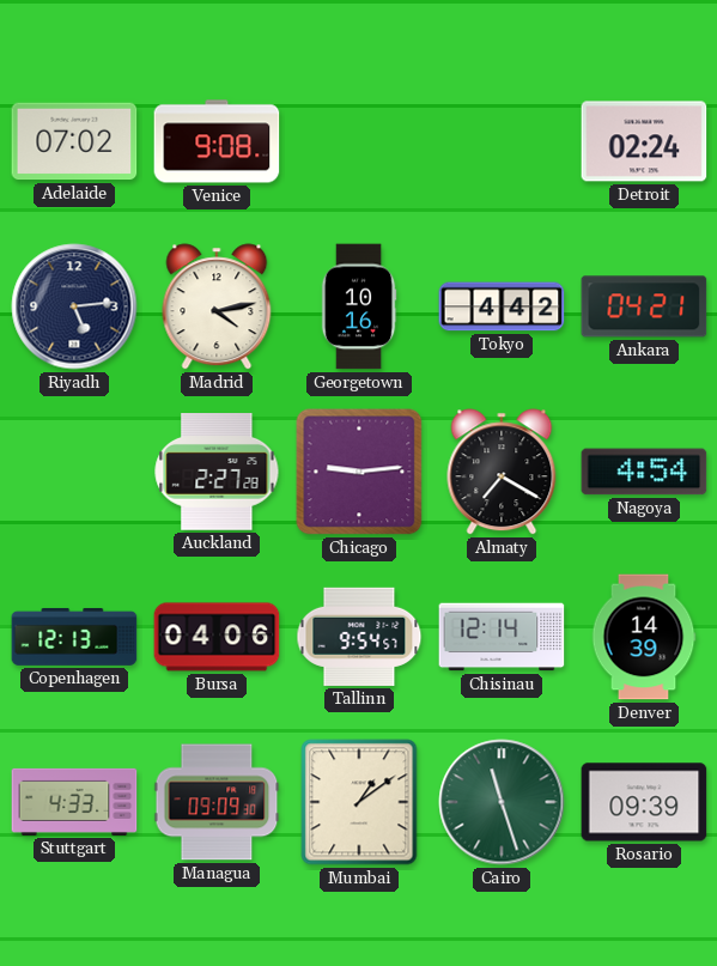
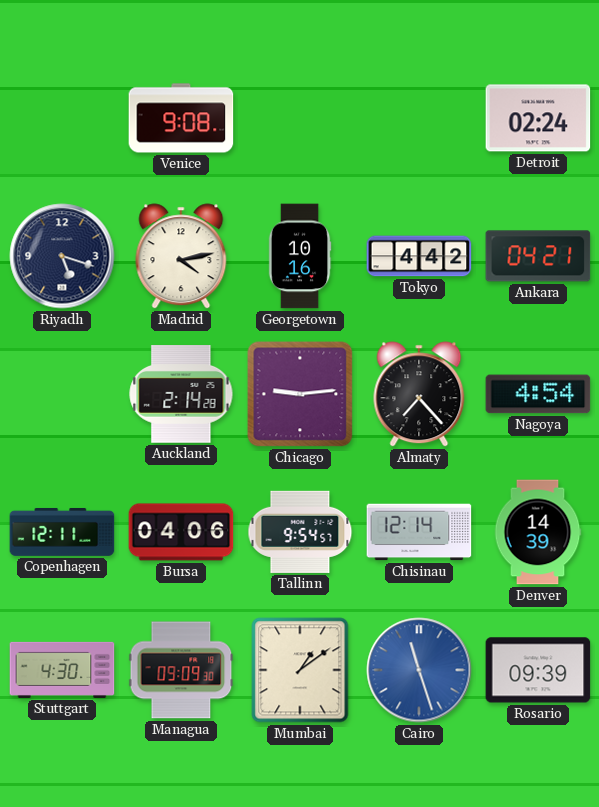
Adelaide: 07:02 -> none
Riyadh: 5:14 -> 5:18
Auckland: 2:27 -> 2:14
Almaty: 7:20 -> 7:23
Copenhagen: 12:13 -> 12:11
Stuttgart: 4:33 -> 4:30
Cairo dial: green -> blue
